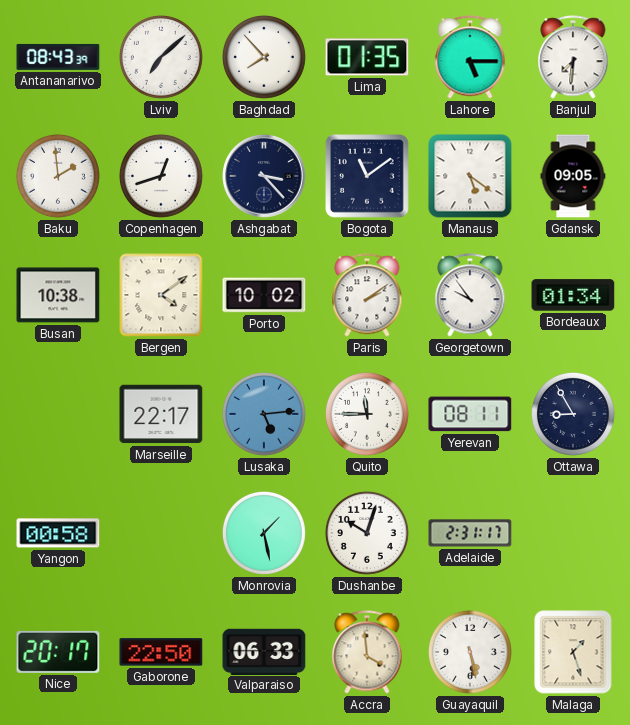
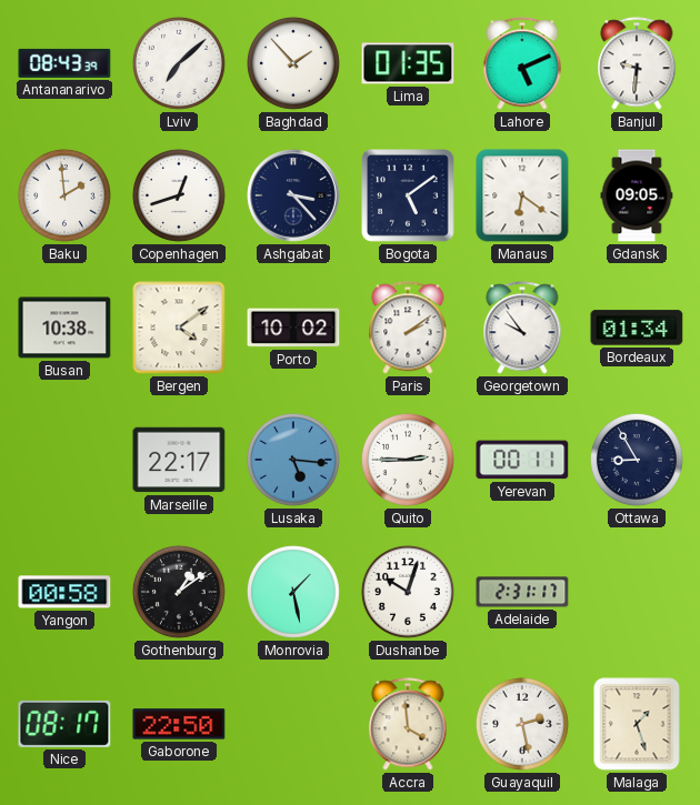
Baghdad: 7:53 -> 1:53
Lahore: 5:15 -> 5:11
Banjul: 7:31 -> 9:31
Bogota: 11:09 -> 5:09
Manaus: 5:21 -> 6:21
Lusaka: 5:14 -> 5:16
Quito: 11:45 -> 2:45
Yerevan: 08:11 -> 00:11
Gothenburg: none -> 1:09
Nice: 20:17 -> 08:17
Valparaiso: 06:33 -> none
Guayaquil: 5:28 -> 2:28
